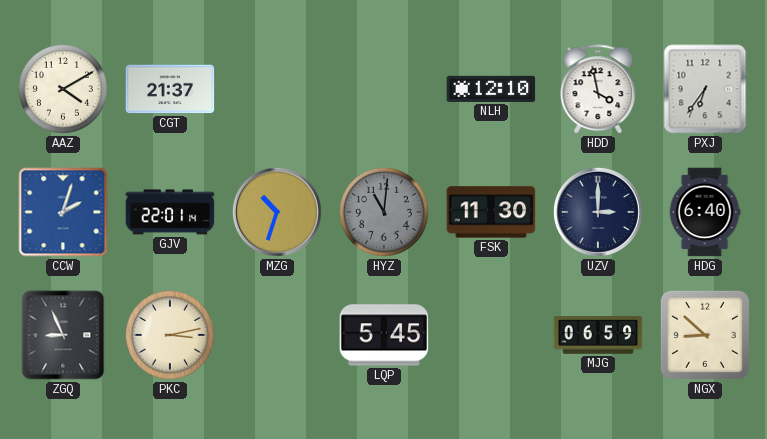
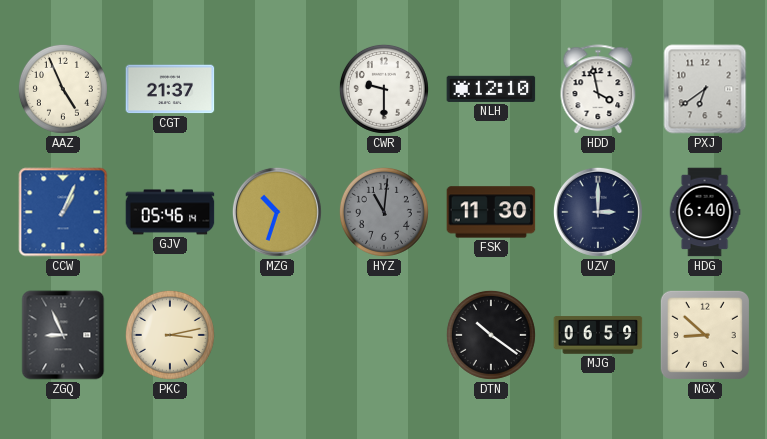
AAZ: 4:10 -> 4:56
CWR: none -> 9:30
PXJ: 6:36 -> 6:39
CCW: 2:03 -> 1:04
GJV: 22:01 -> 05:46
LQP: 5:45 -> none
DTN: none -> 10:21
